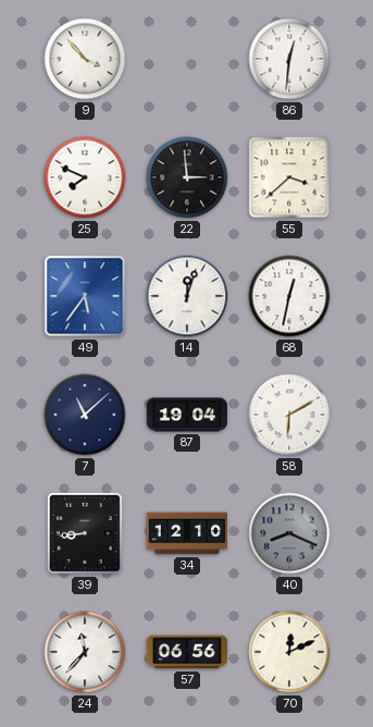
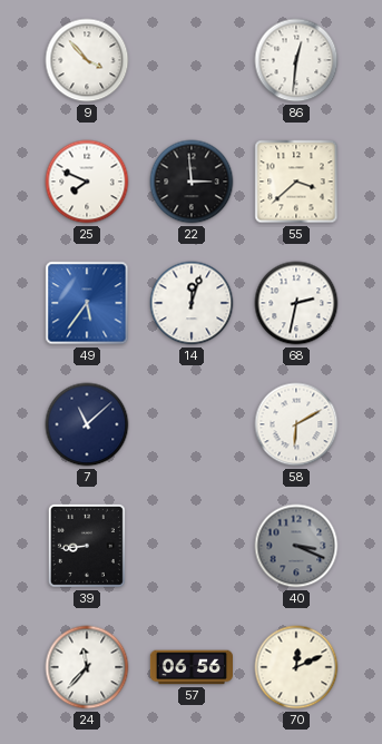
68: 12:32 -> 2:32
87: 19:04 -> none
34: 12:10 -> none
40: 8:19 -> 3:19
